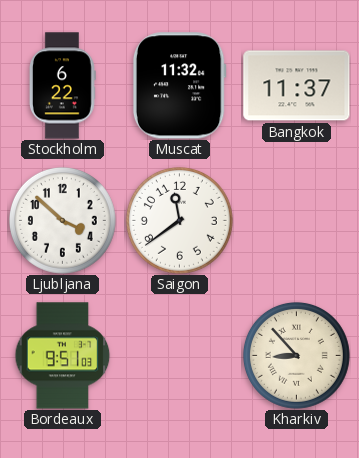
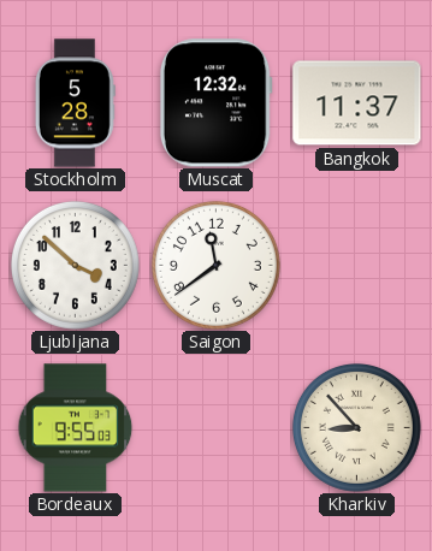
Stockholm: 6:22 -> 5:28
Muscat: 11:32 -> 12:32
Bordeaux: 9:51 -> 9:55
